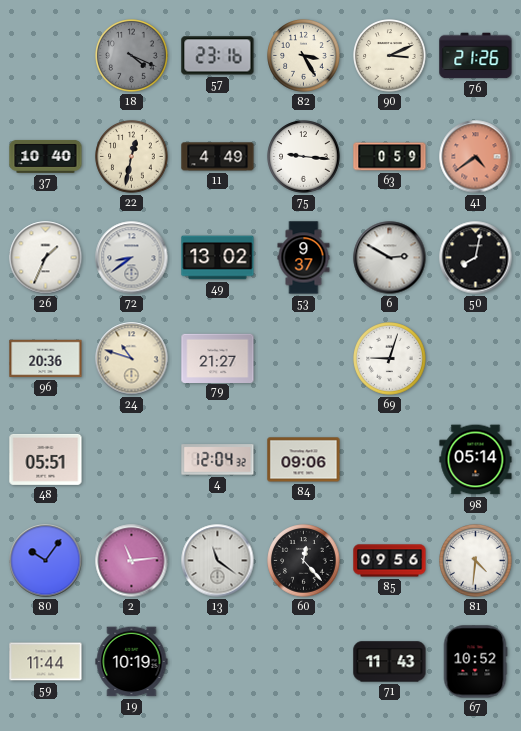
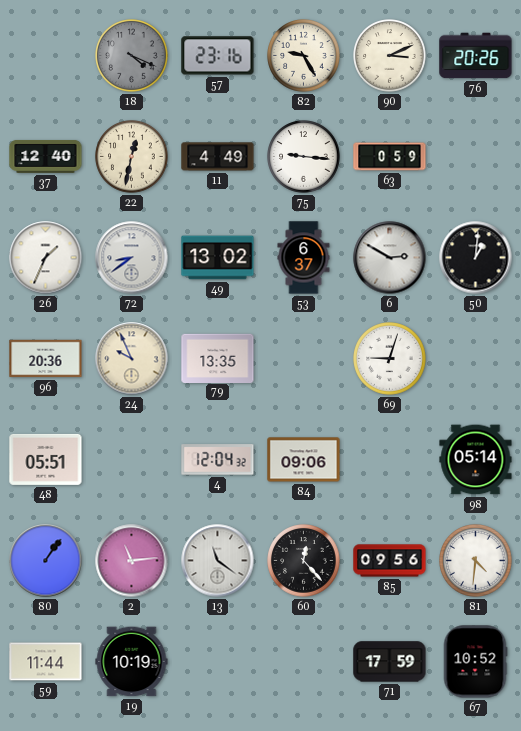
82: 3:25 -> 9:25
76: 21:26 -> 20:26
37: 10:40 -> 12:40
41: 4:39 -> none
53: 9:37 -> 6:37
50: 8:02 -> 1:01
24: 10:48 -> 9:56
79: 21:27 -> 13:35
80: 10:06 -> 1:06
71: 11:43 -> 17:59
